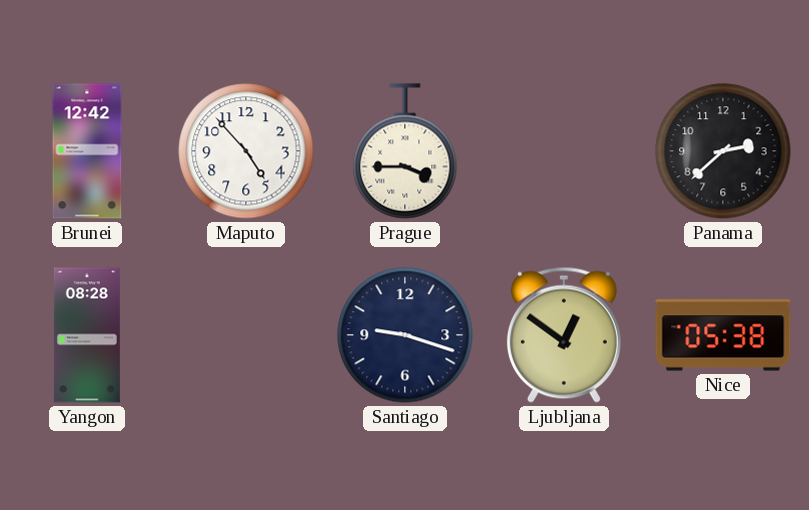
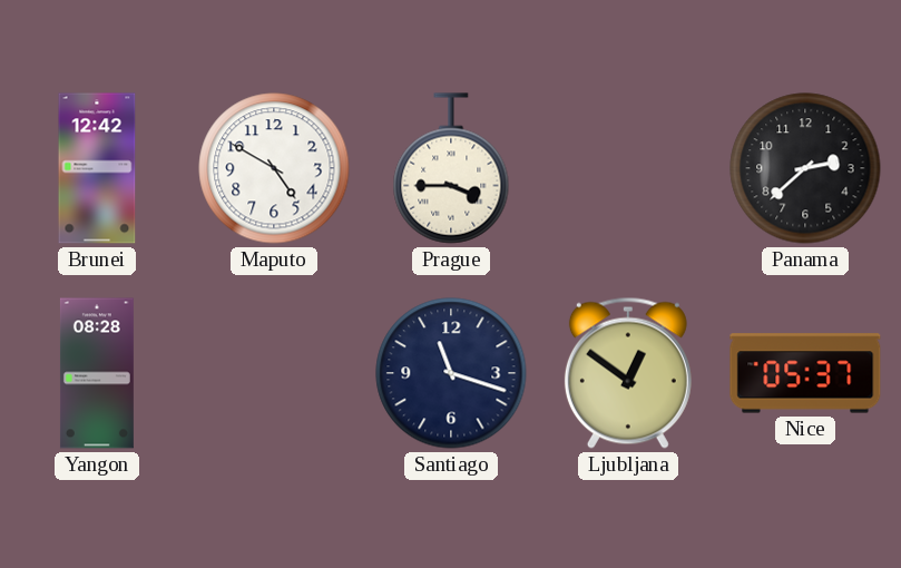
Maputo: 4:53 -> 4:50
Santiago: 9:18 -> 11:18
Nice: 05:38 -> 05:37
